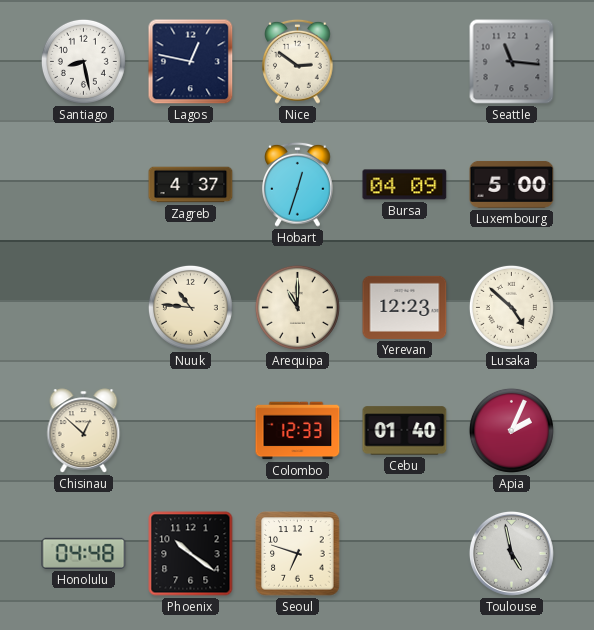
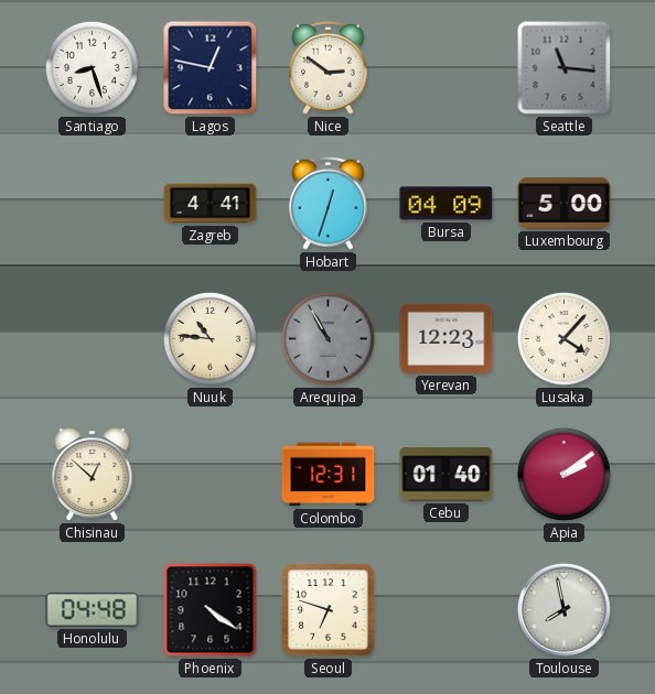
Santiago: 8:28 -> 8:27
Zagreb: 4:37 -> 4:41
Arequipa: 11:00 -> 10:55
Arequipa dial: cream -> grey
Lusaka: 4:52 -> 4:07
Colombo: 12:33 -> 12:31
Apia: 2:04 -> 2:09
Phoenix: 10:21 -> 4:21
Toulouse: 4:58 -> 7:58
